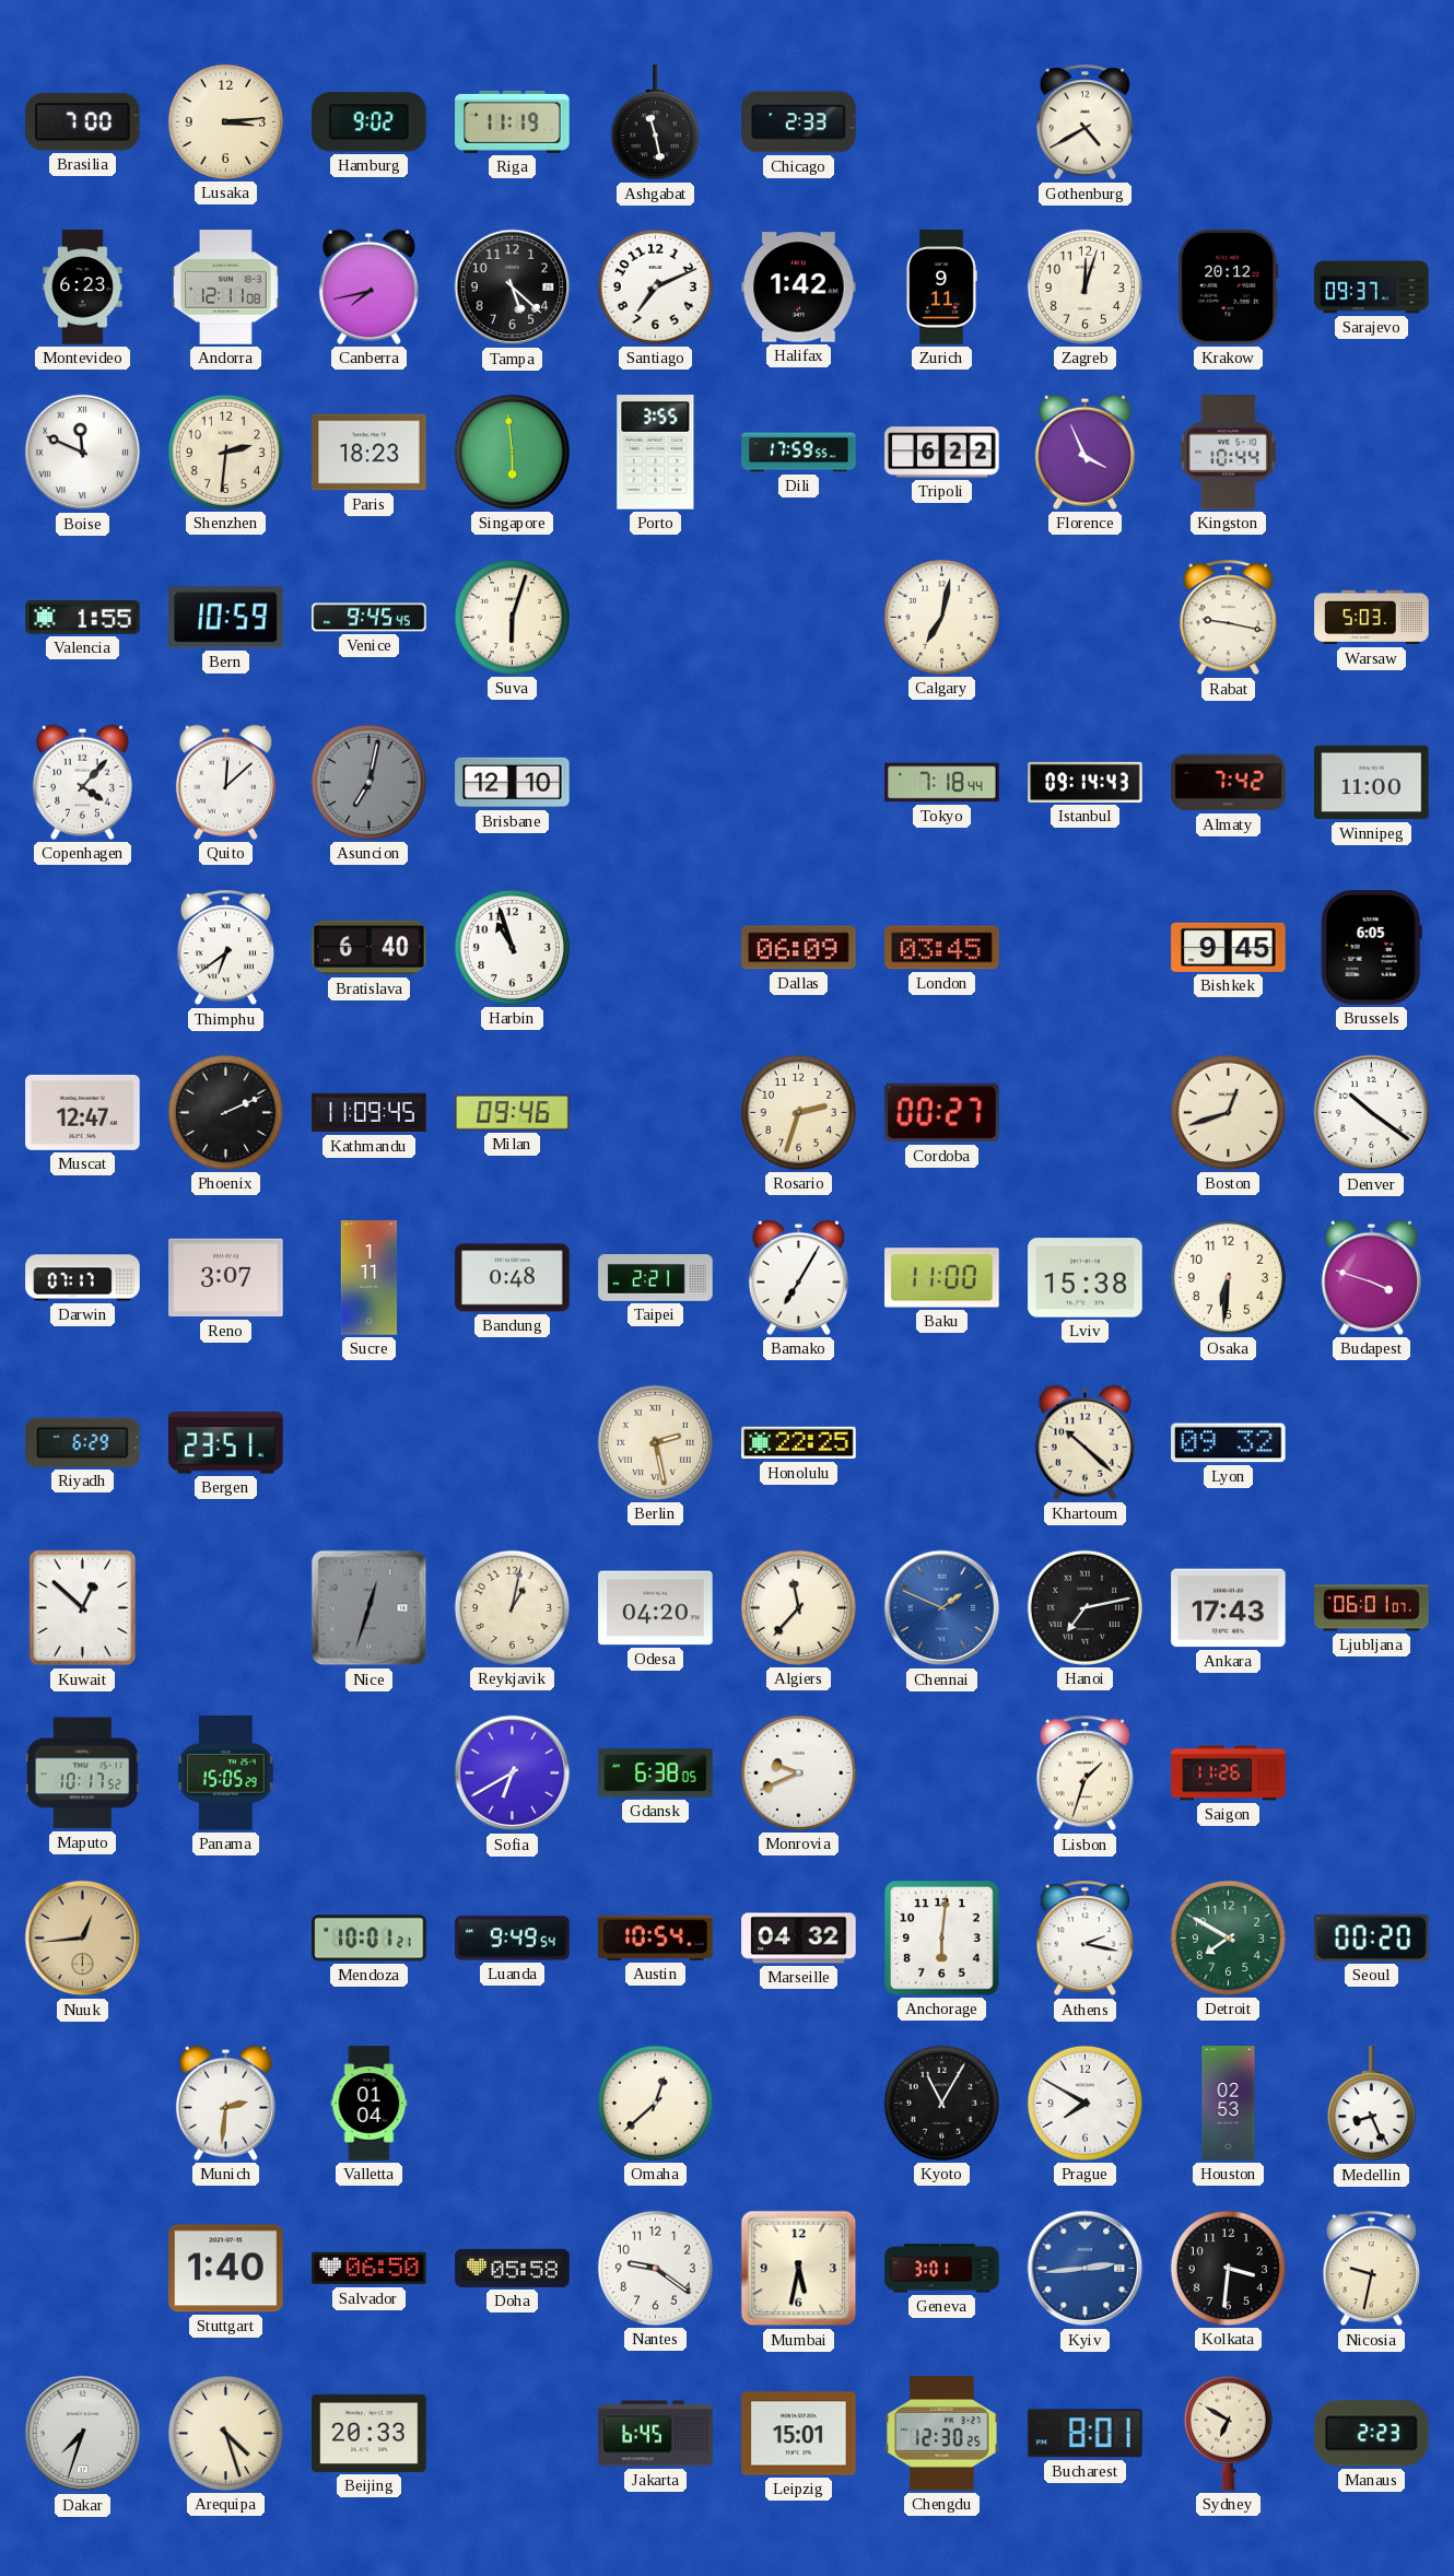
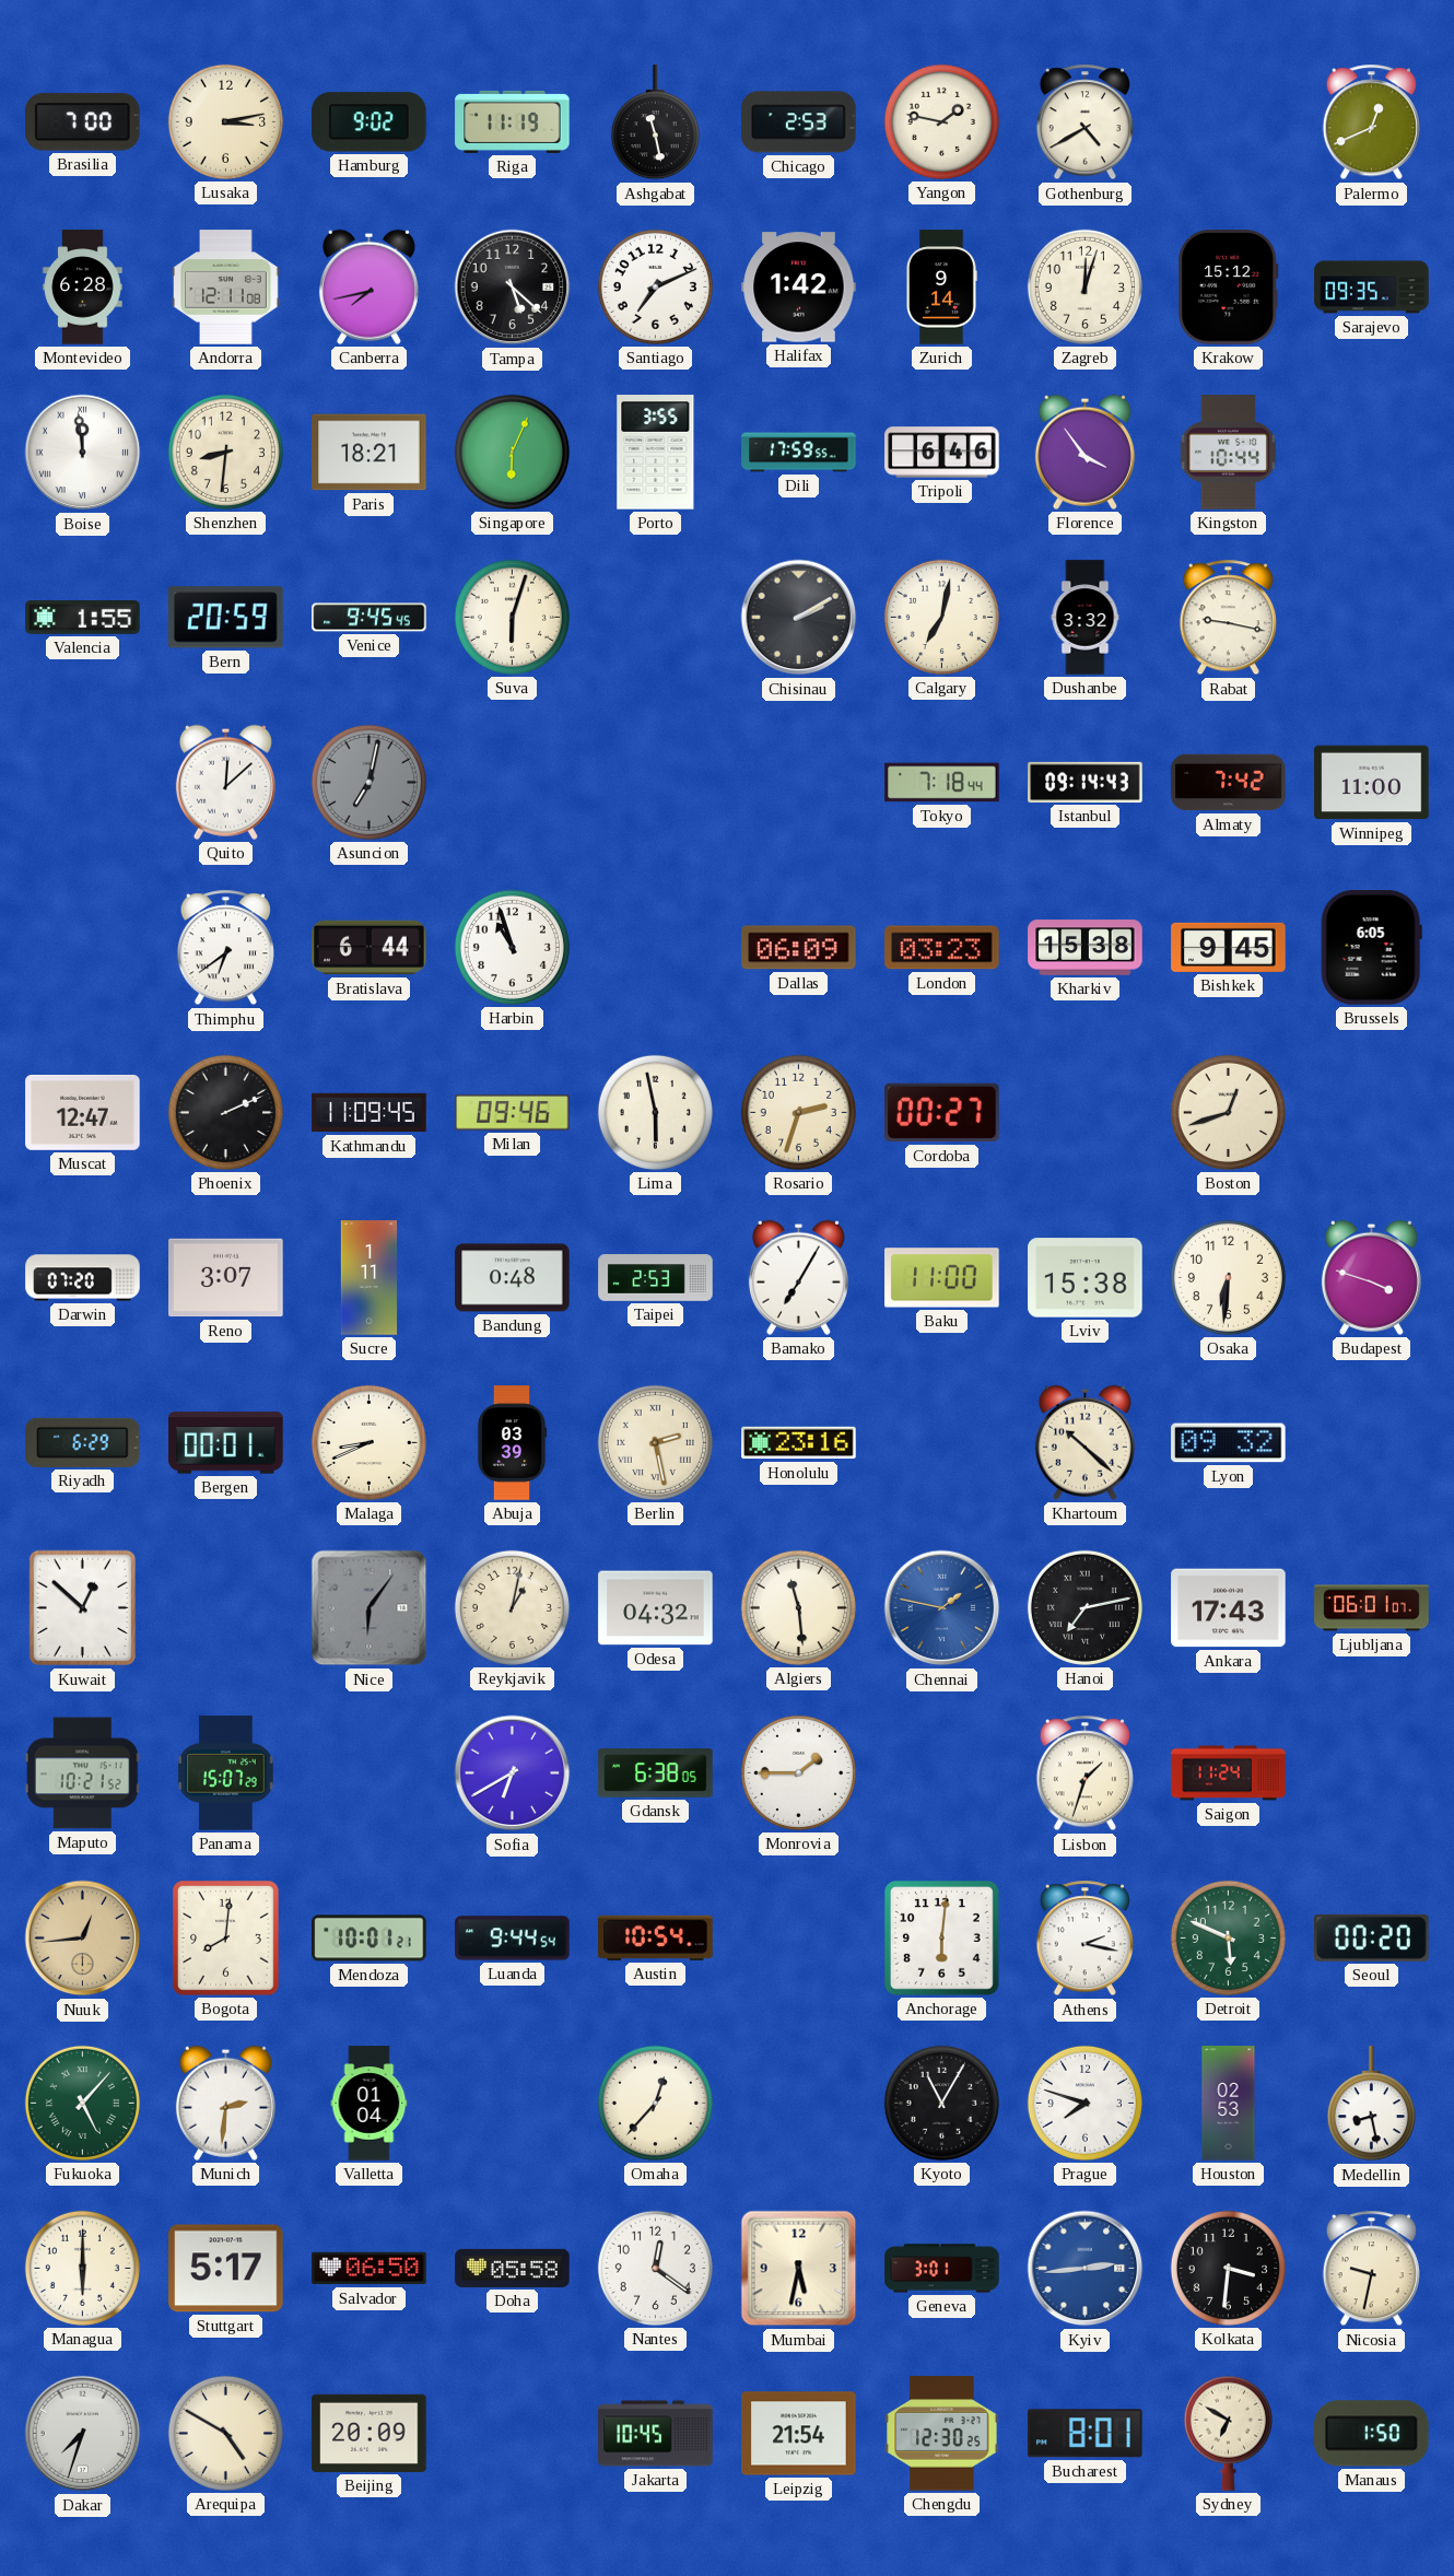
Lusaka: 3:14 -> 3:13
Chicago: 2:33 -> 2:53
Yangon: none -> 1:47
Palermo: none -> 12:41
Montevideo: 6:23 -> 6:28
Zurich: 9:11 -> 9:14
Krakow: 20:12 -> 15:12
Sarajevo: 09:37 -> 09:35
Boise: 11:49 -> 11:59
Shenzhen: 2:31 -> 8:31
Paris: 18:23 -> 18:21
Singapore: 5:59 -> 6:04
Tripoli: 6:22 -> 6:46
Florence: 3:56 -> 3:54
Bern: 10:59 -> 20:59
Chisinau: none -> 2:10
Dushanbe: none -> 3:32
Warsaw: 5:03 -> none
Copenhagen: 4:07 -> none
Brisbane: 12:10 -> none
Bratislava: 6:40 -> 6:44
London: 03:45 -> 03:23
Kharkiv: none -> 15:38
Lima: none -> 5:58
Denver: 10:21 -> none
Darwin: 07:17 -> 07:20
Taipei: 2:21 -> 2:53
Bergen: 23:51 -> 00:01
Malaga: none -> 8:41
Abuja: none -> 03:39
Honolulu: 22:25 -> 23:16
Nice: 12:33 -> 6:06
Odesa: 04:20 -> 04:32
Algiers: 11:37 -> 11:29
Chennai: 1:49 -> 1:47
Maputo: 10:17 -> 10:21
Panama: 15:05 -> 15:07
Monrovia: 9:41 -> 1:45
Saigon: 11:26 -> 11:24
Bogota: none -> 8:01
Luanda: 9:49 -> 9:44
Marseille: 04:32 -> none
Detroit: 7:50 -> 5:49
Fukuoka: none -> 5:07
Omaha: 12:38 -> 12:37
Prague: 7:50 -> 7:48
Medellin: 8:26 -> 8:28
Managua: none -> 6:00
Stuttgart: 1:40 -> 5:17
Nantes: 9:21 -> 12:21
Arequipa: 4:27 -> 4:50
Beijing: 20:33 -> 20:09
Jakarta: 6:45 -> 10:45
Leipzig: 15:01 -> 21:54
Manaus: 2:23 -> 1:50
